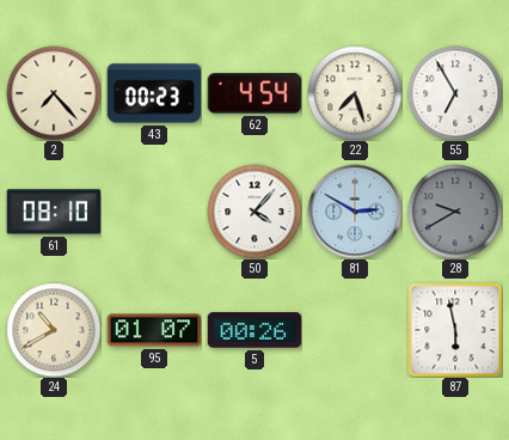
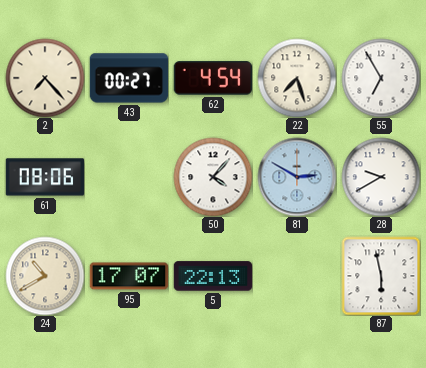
43: 00:23 -> 00:27
61: 08:10 -> 08:06
28 dial: grey -> white
95: 01:07 -> 17:07
5: 00:26 -> 22:13
